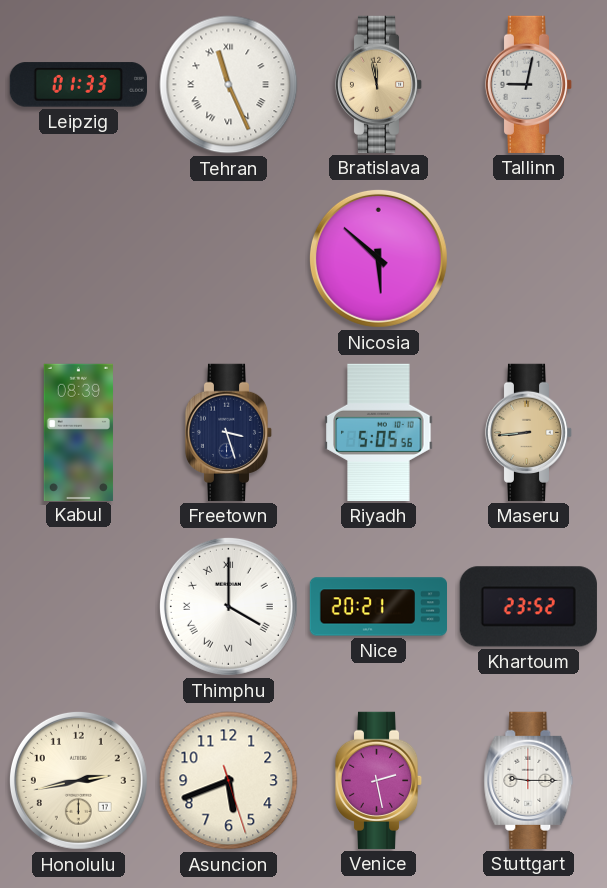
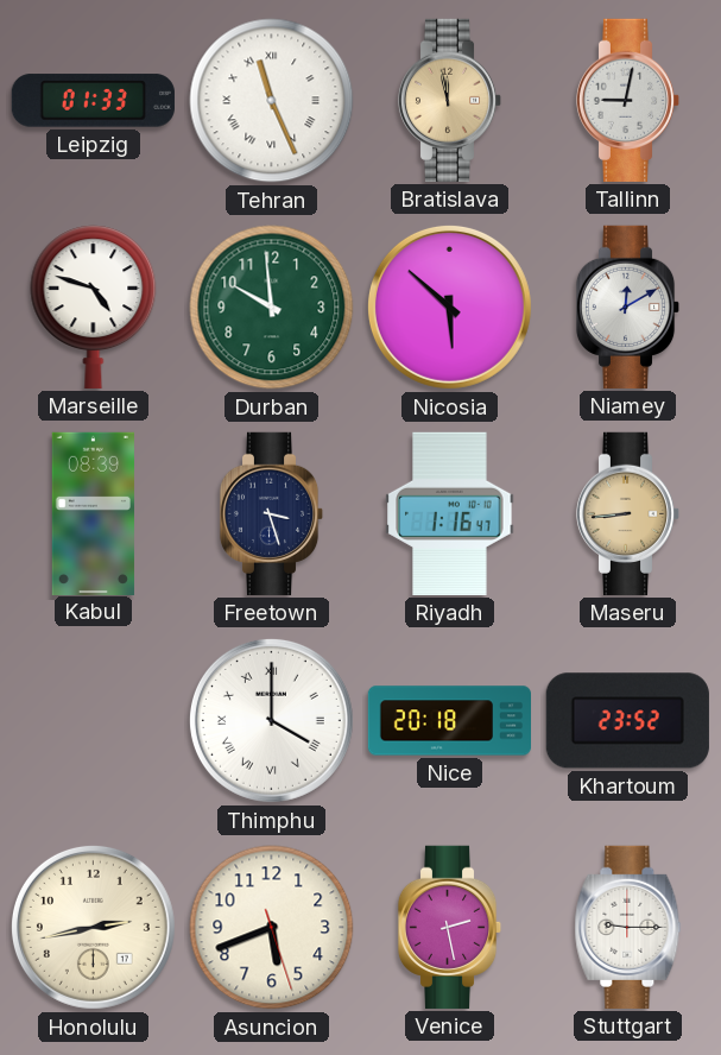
Marseille: none -> 4:48
Durban: none -> 9:59
Niamey: none -> 12:10
Riyadh: 5:05 -> 1:16
Nice: 20:21 -> 20:18
